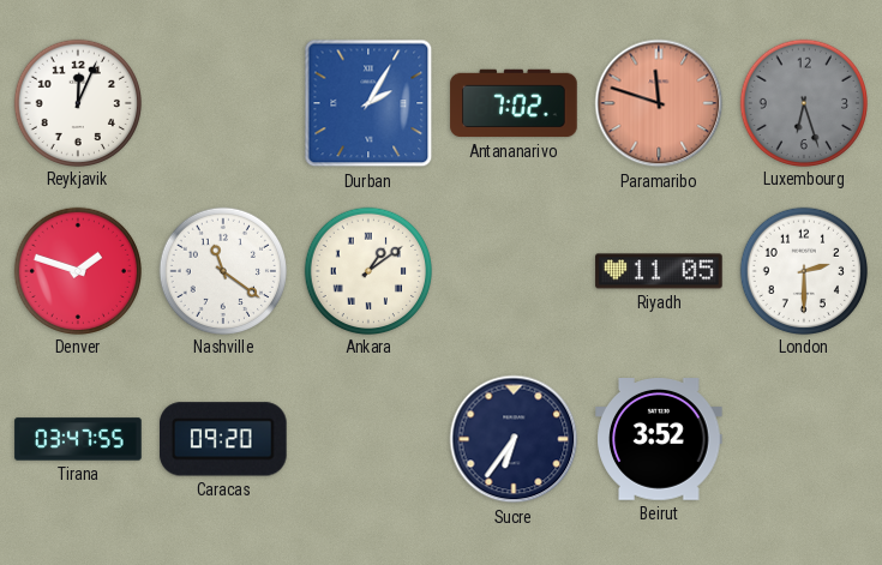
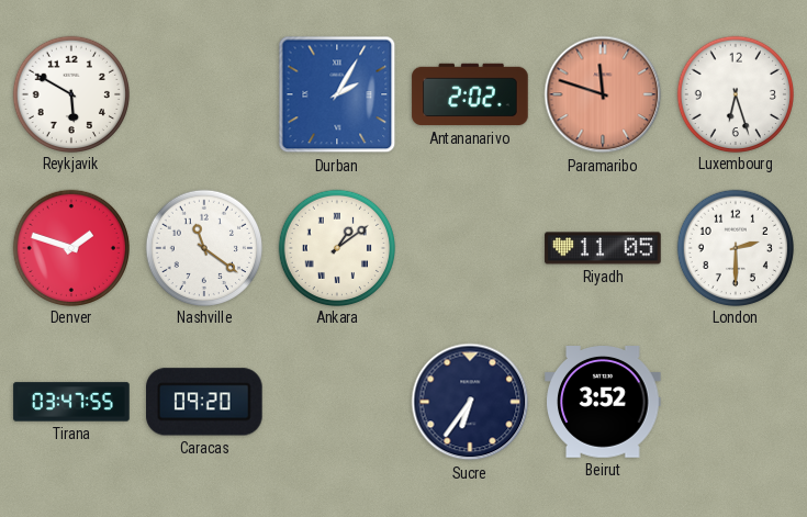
Reykjavik: 12:04 -> 5:50
Antananarivo: 7:02 -> 2:02
Luxembourg dial: grey -> white
